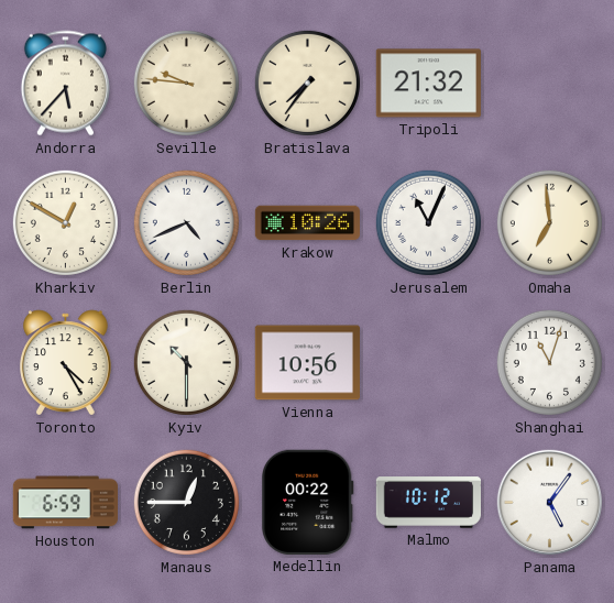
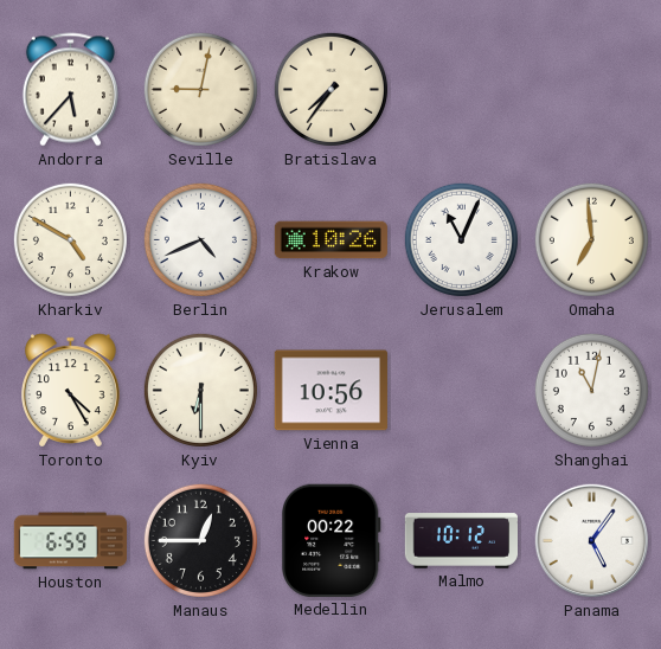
Seville: 9:46 -> 9:02
Tripoli: 21:32 -> none
Kharkiv: 12:50 -> 4:50
Kyiv: 10:30 -> 6:30
Shanghai: 11:03 -> 11:02
